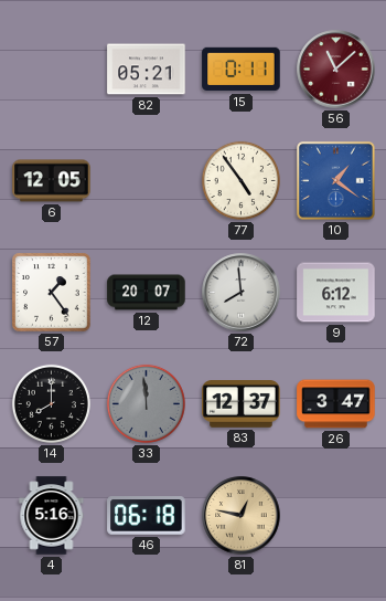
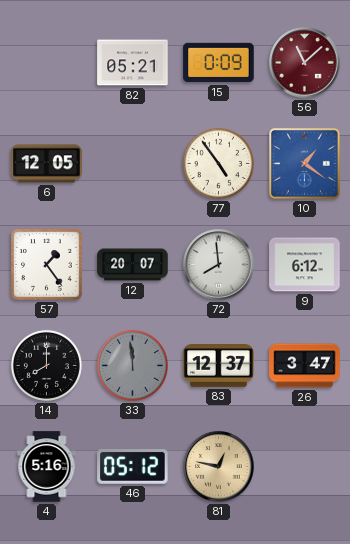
15: 0:11 -> 0:09
46: 06:18 -> 05:12
